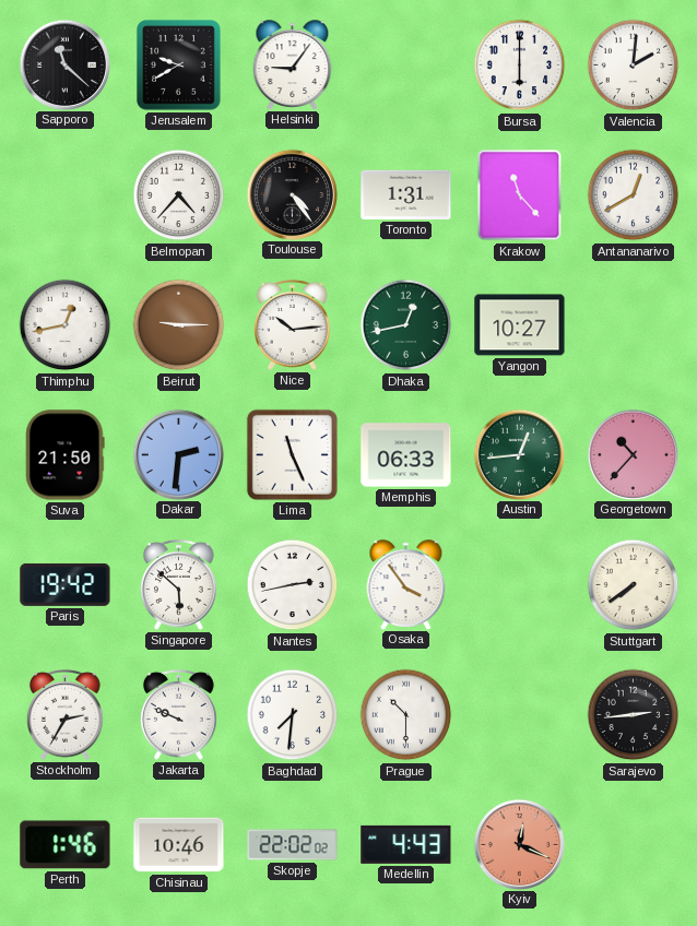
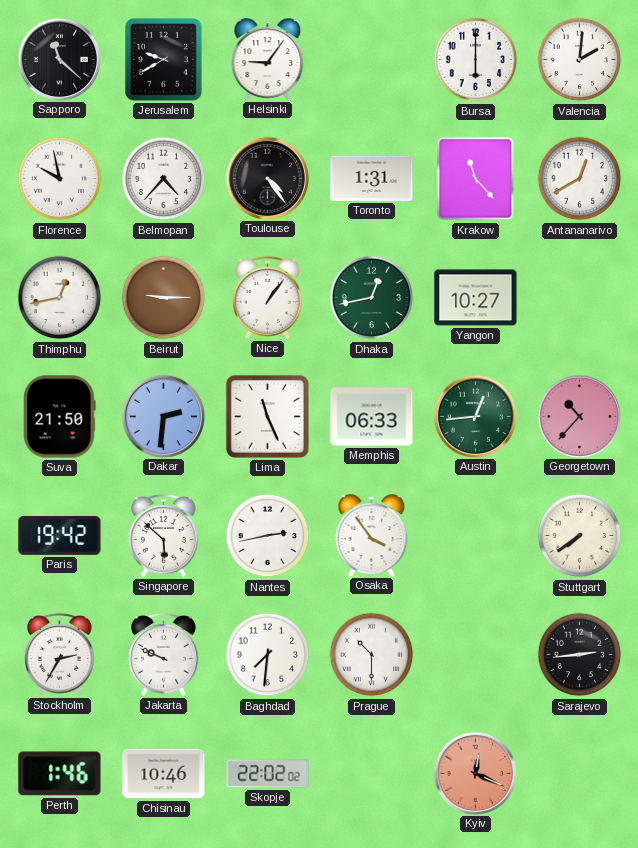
Florence: none -> 9:58
Nice: 10:14 -> 1:06
Medellin: 4:43 -> none
